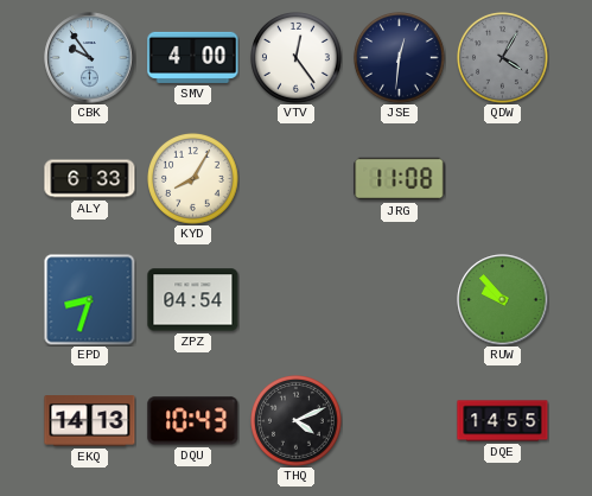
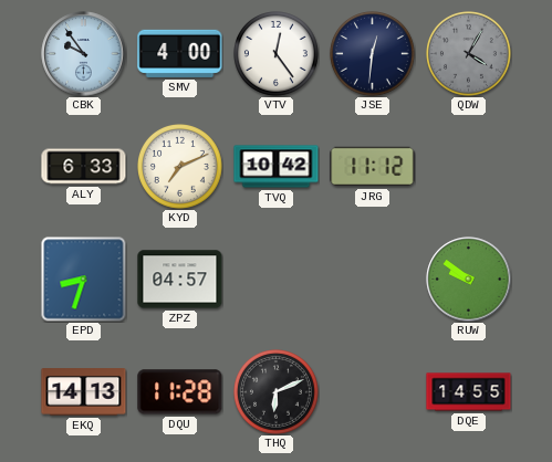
KYD: 8:05 -> 7:11
TVQ: none -> 10:42
JRG: 11:08 -> 11:12
ZPZ: 04:54 -> 04:57
RUW: 9:53 -> 9:51
DQU: 10:43 -> 11:28
THQ: 4:11 -> 6:11
